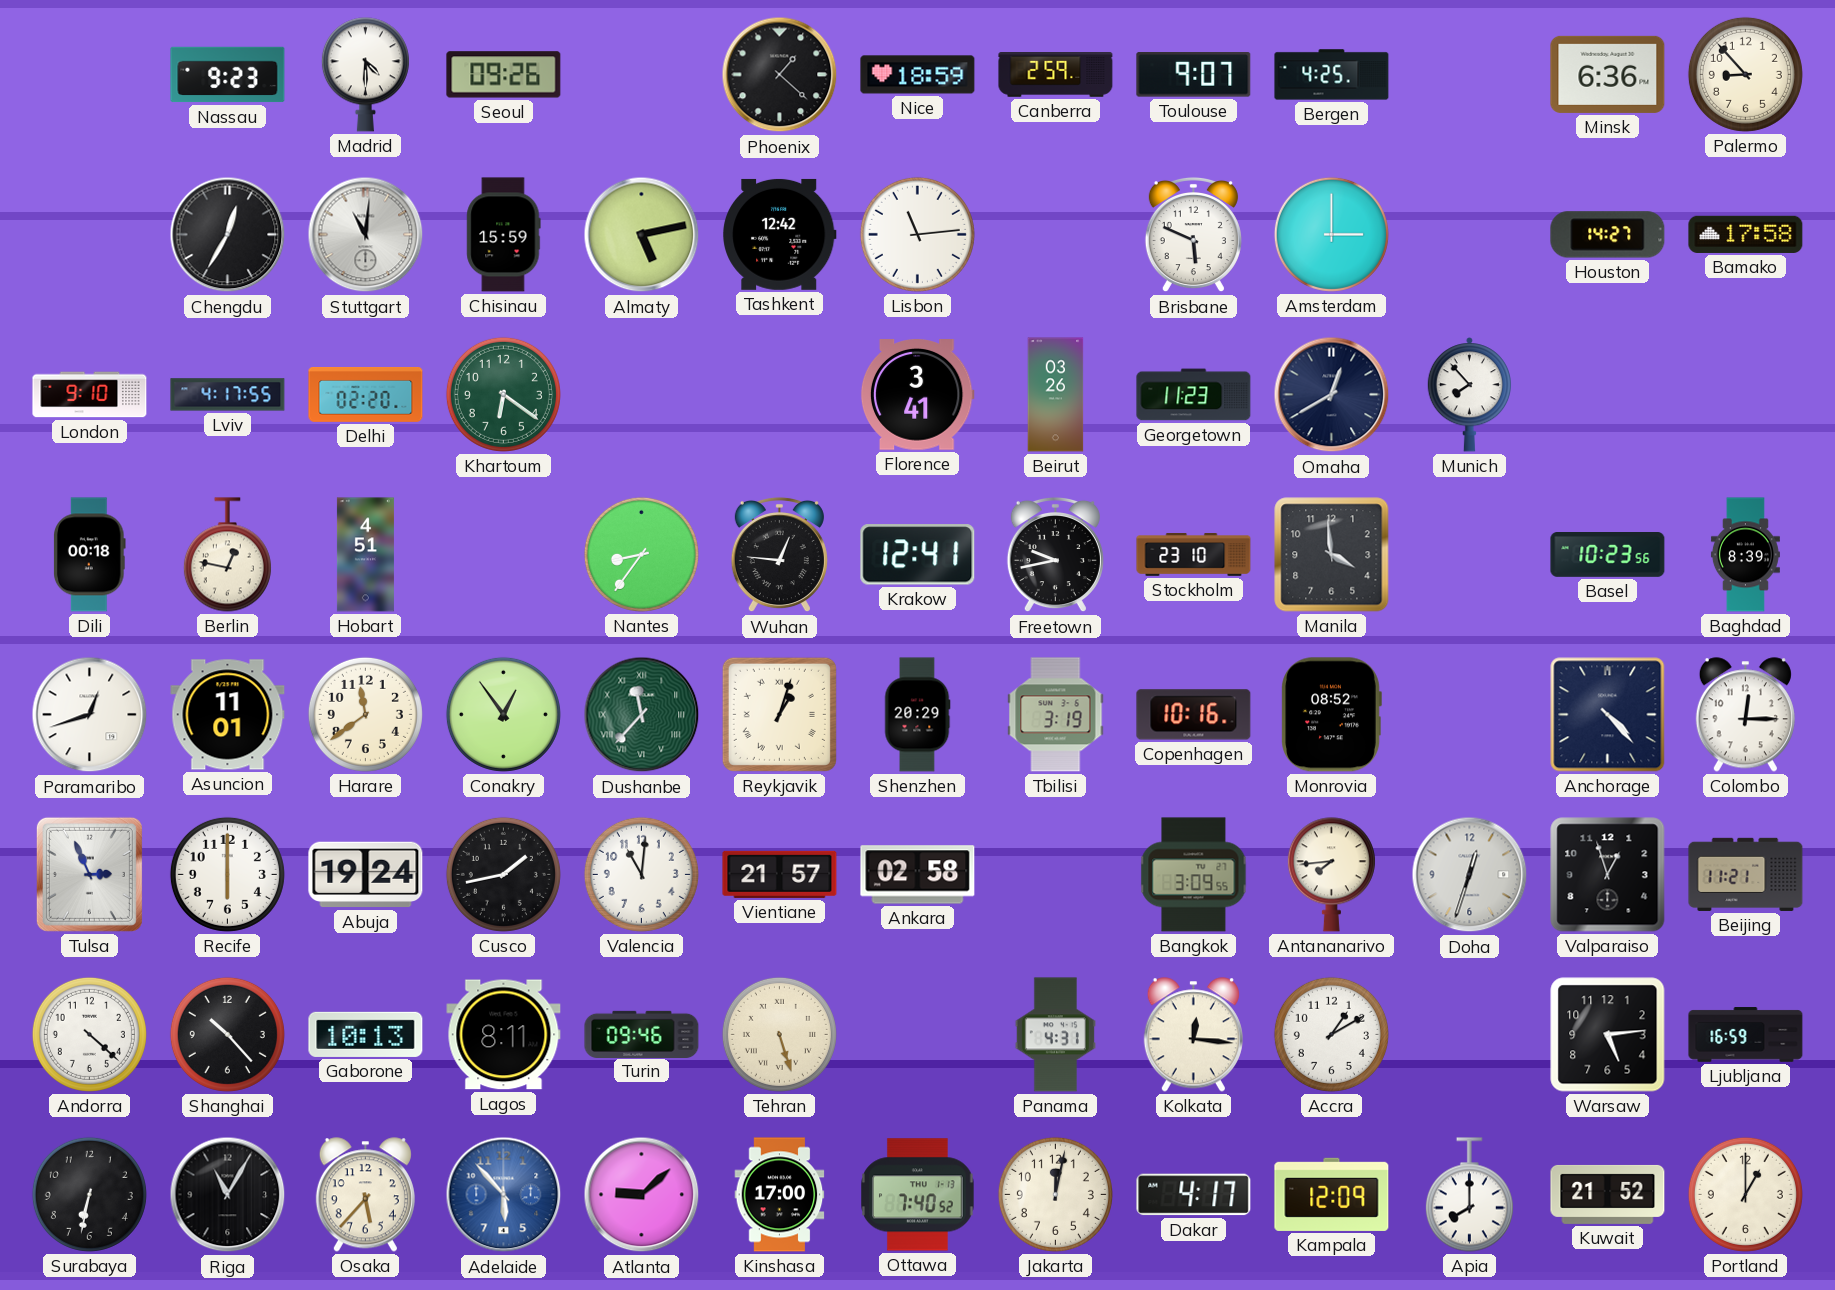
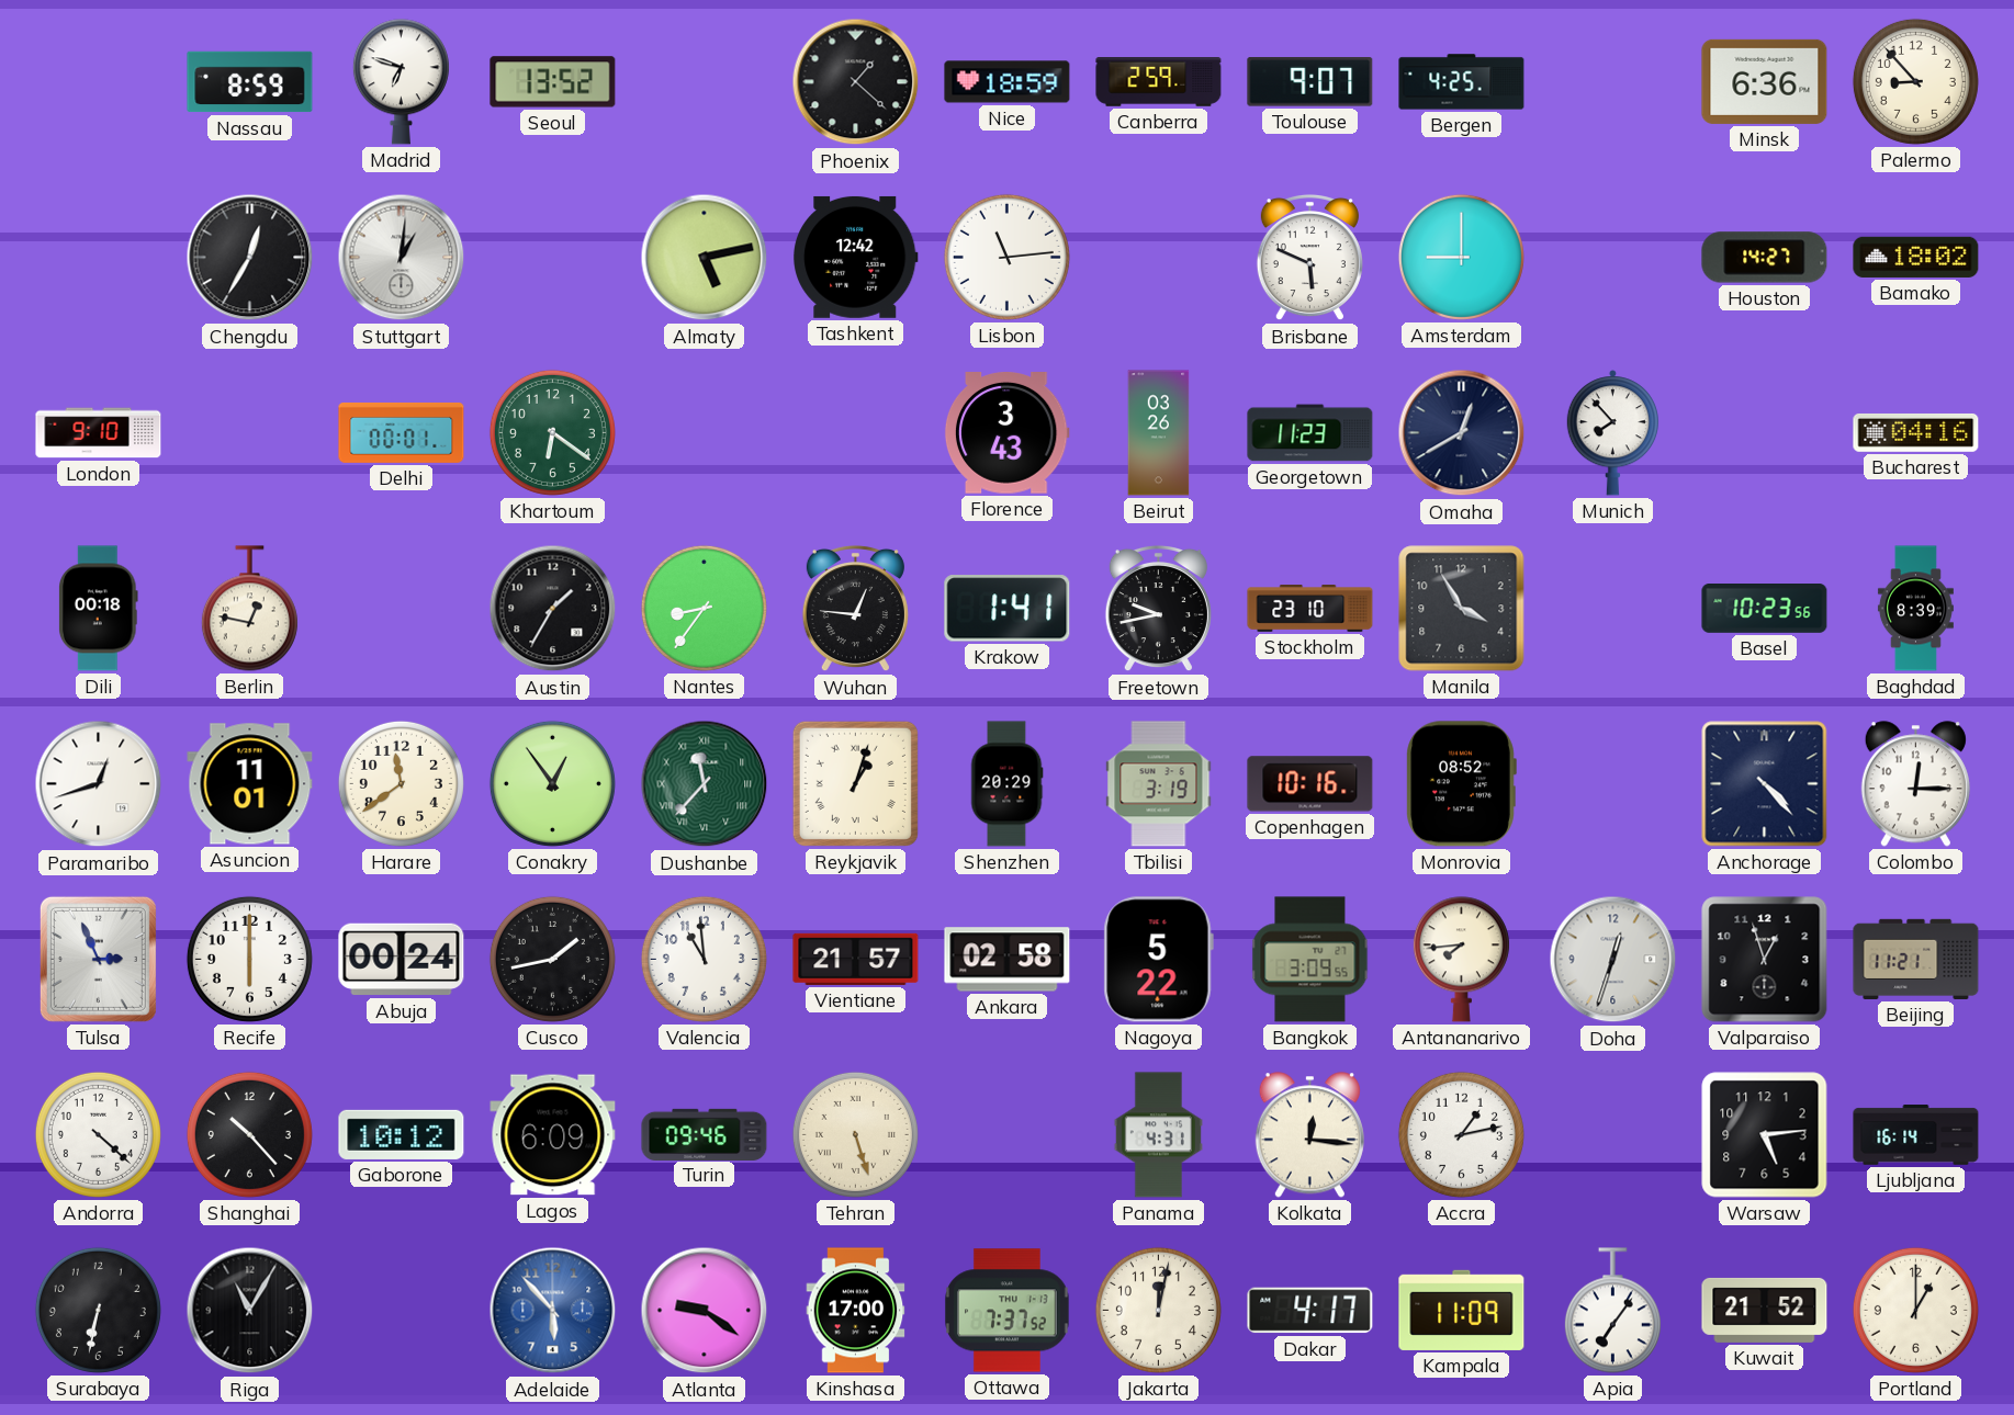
Nassau: 9:23 -> 8:59
Madrid: 4:30 -> 6:48
Seoul: 09:26 -> 13:52
Stuttgart: 11:01 -> 1:01
Chisinau: 15:59 -> none
Amsterdam: 3:00 -> 9:00
Bamako: 17:58 -> 18:02
Lviv: 4:17 -> none
Delhi: 02:20 -> 00:01
Florence: 3:41 -> 3:43
Bucharest: none -> 04:16
Hobart: 4:51 -> none
Austin: none -> 1:35
Krakow: 12:41 -> 1:41
Manila: 3:59 -> 3:55
Abuja: 19:24 -> 00:24
Valencia: 11:01 -> 10:59
Nagoya: none -> 5:22
Gaborone: 10:13 -> 10:12
Lagos: 8:11 -> 6:09
Accra: 1:10 -> 1:13
Ljubljana: 16:59 -> 16:14
Osaka: 5:37 -> none
Atlanta: 9:08 -> 9:21
Ottawa: 7:40 -> 7:37
Kampala: 12:09 -> 11:09
Apia: 8:00 -> 7:06
